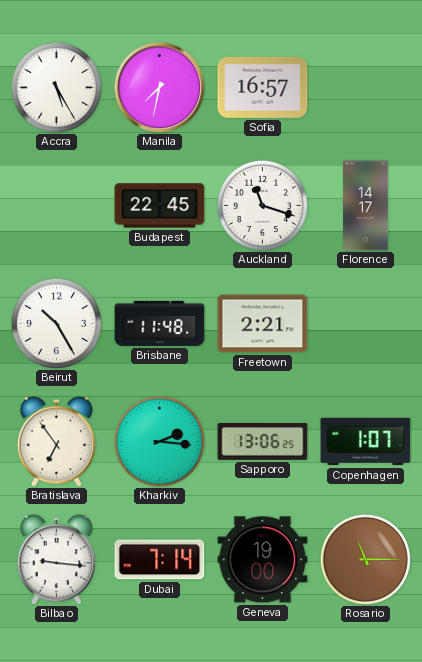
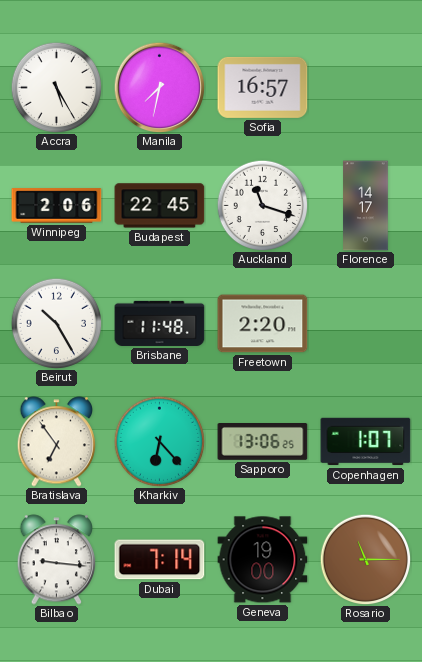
Winnipeg: none -> 2:06
Freetown: 2:21 -> 2:20
Kharkiv: 2:16 -> 6:23
